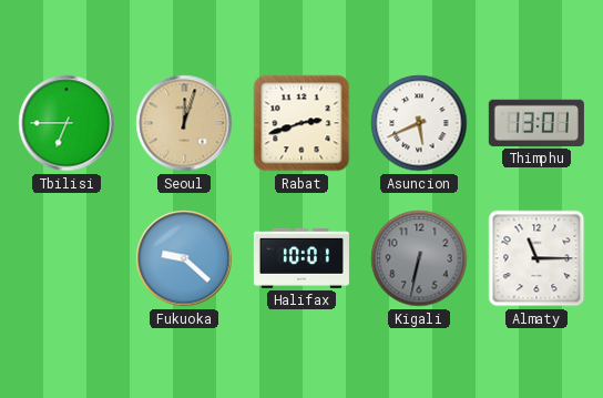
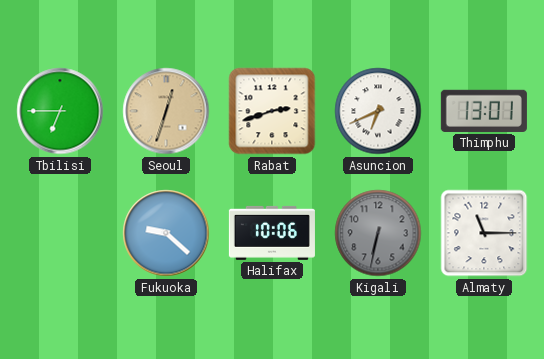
Seoul: 12:03 -> 12:33
Asuncion: 5:41 -> 6:41
Halifax: 10:01 -> 10:06
